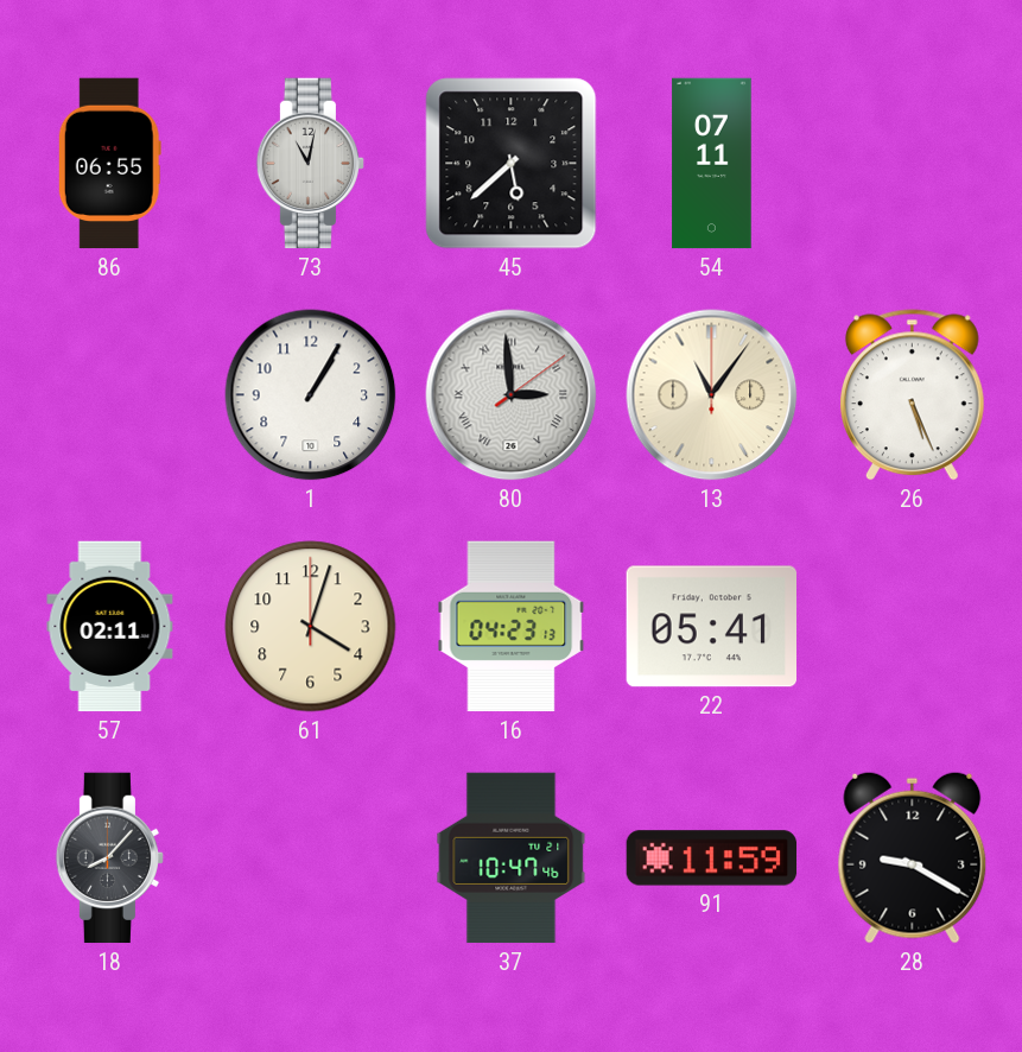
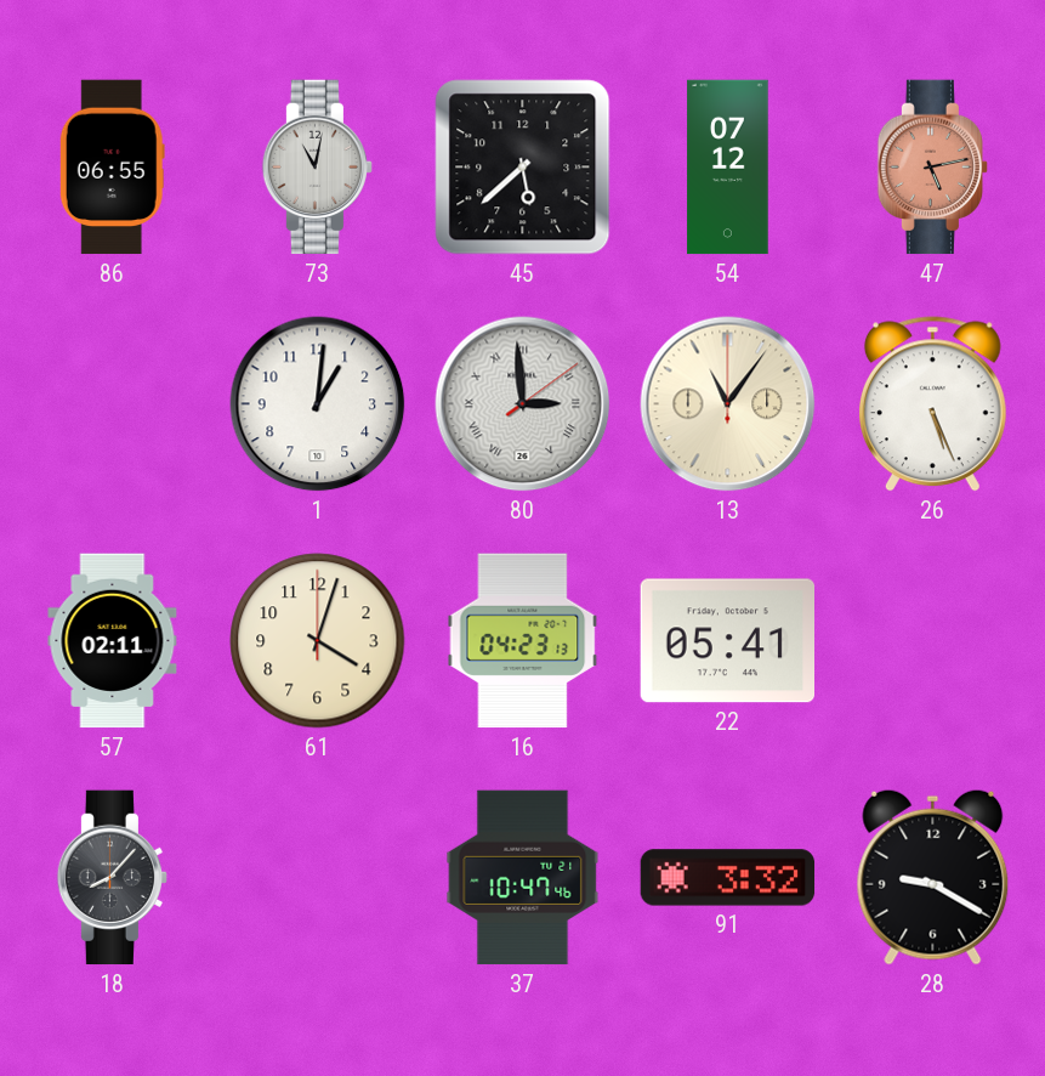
54: 07:11 -> 07:12
47: none -> 5:13
1: 1:05 -> 1:01
91: 11:59 -> 3:32
